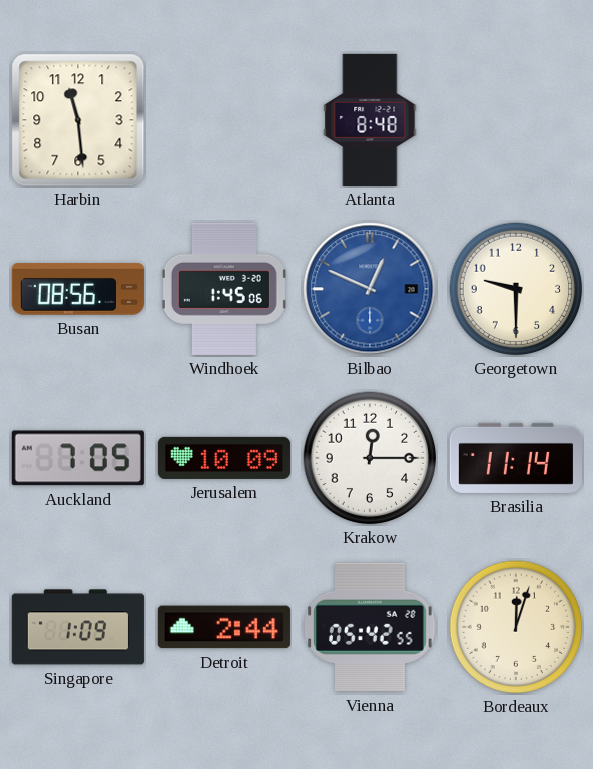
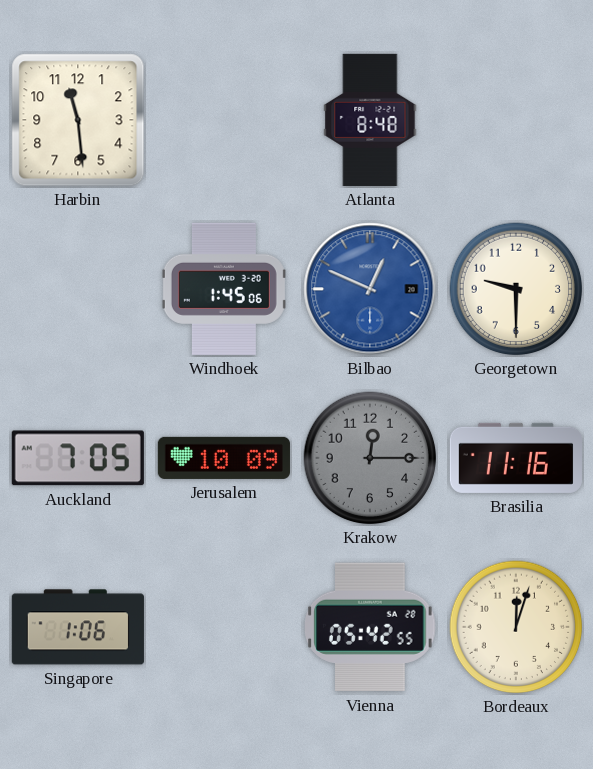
Busan: 08:56 -> none
Krakow dial: white -> grey
Brasilia: 11:14 -> 11:16
Singapore: 1:09 -> 1:06
Detroit: 2:44 -> none
